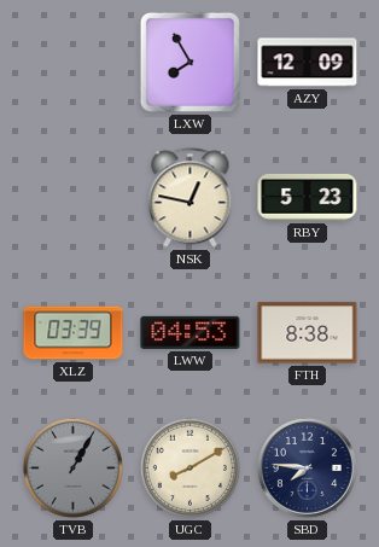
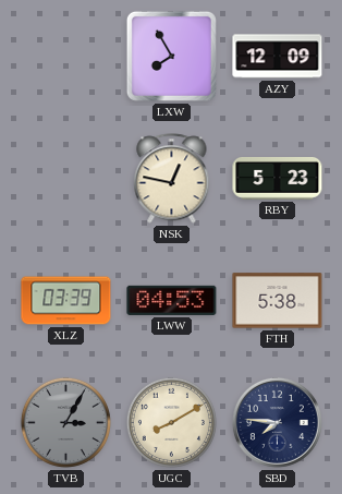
FTH: 8:38 -> 5:38
TVB: 1:05 -> 3:05
